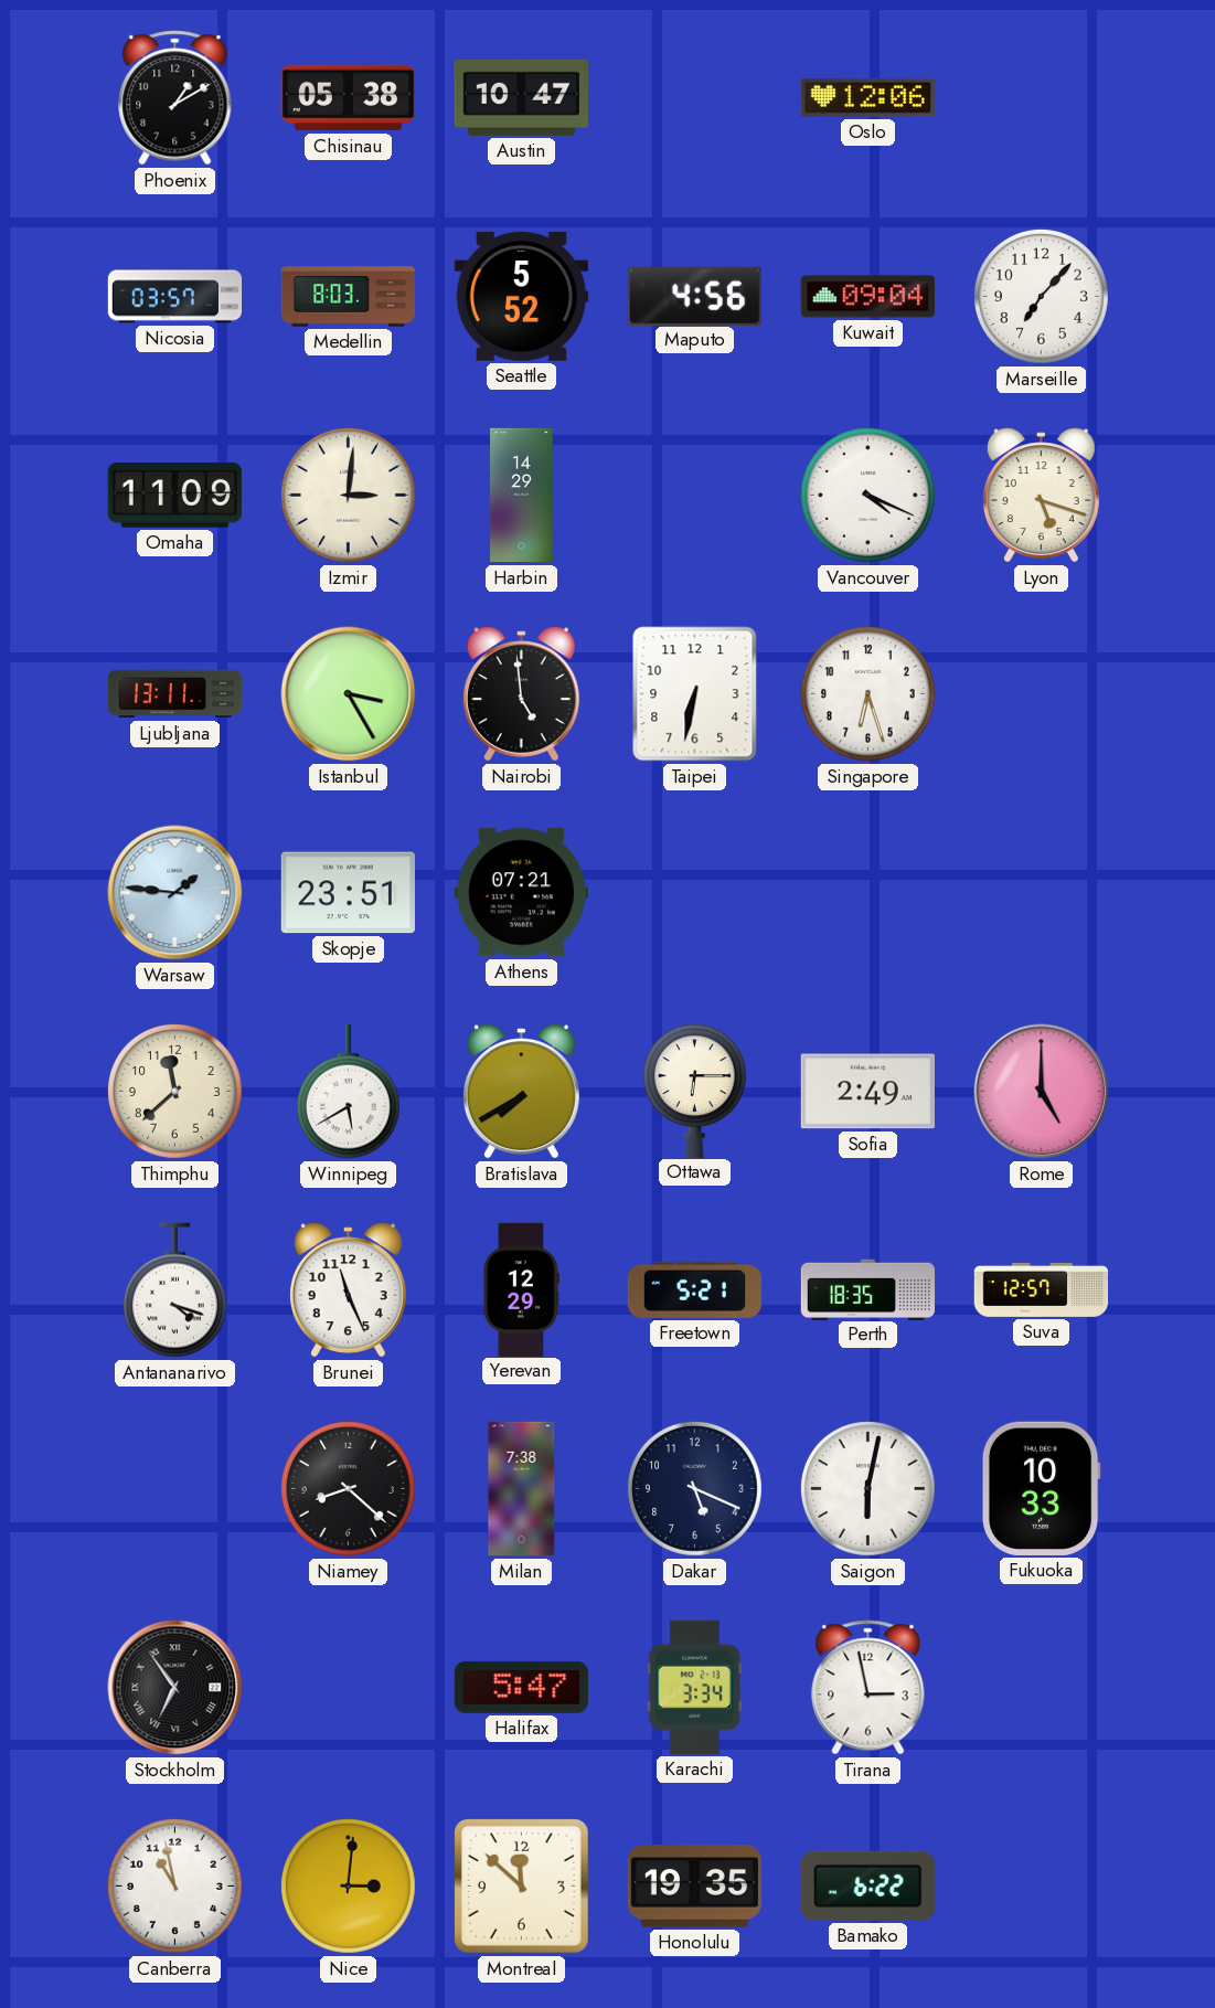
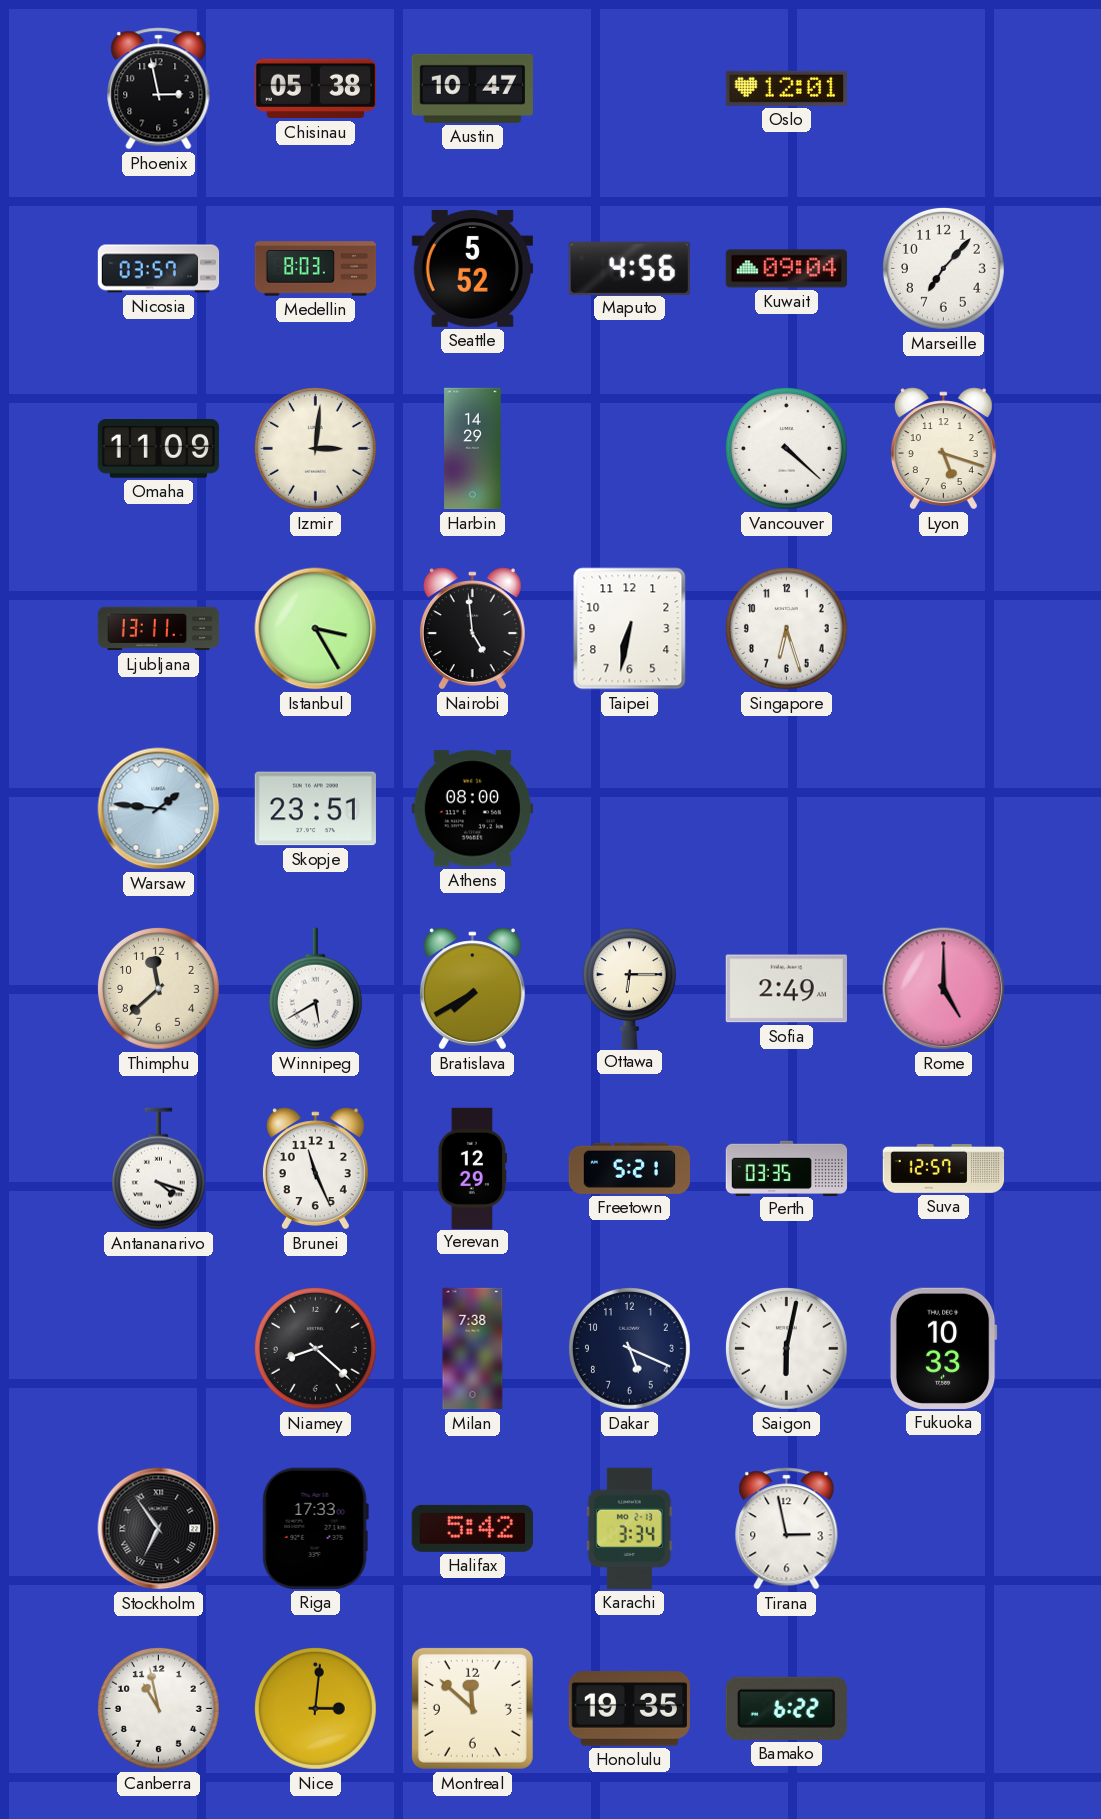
Phoenix: 1:10 -> 2:58
Oslo: 12:06 -> 12:01
Vancouver: 4:19 -> 4:22
Athens: 07:21 -> 08:00
Perth: 18:35 -> 03:35
Riga: none -> 17:33
Halifax: 5:47 -> 5:42
